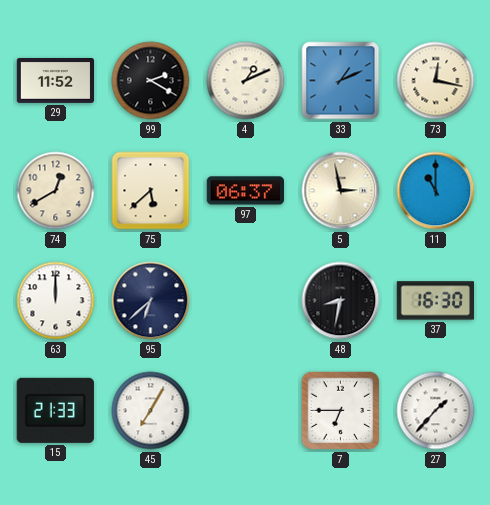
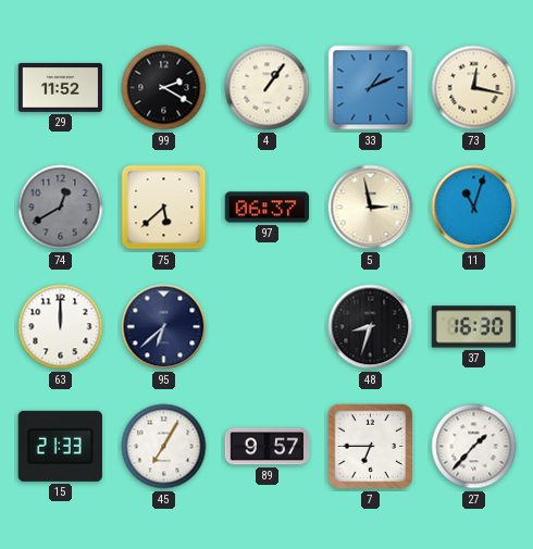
4: 1:11 -> 1:06
74 dial: cream -> grey
11: 11:00 -> 11:03
48: 8:32 -> 8:33
89: none -> 9:57
